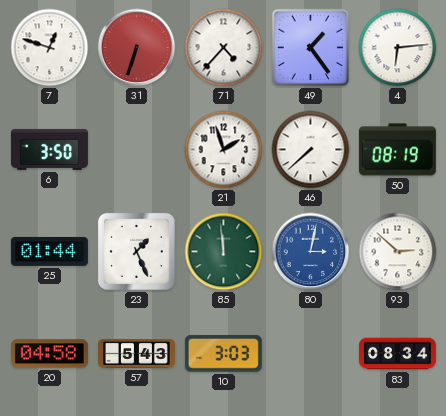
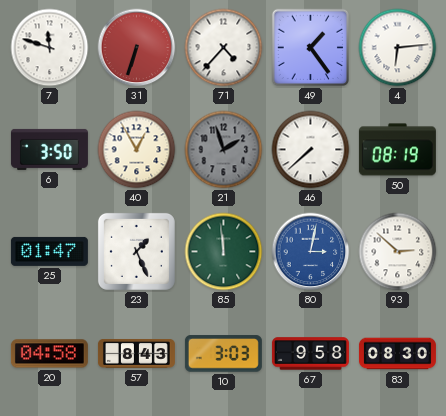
7: 12:48 -> 11:48
40: none -> 12:55
21 dial: white -> grey
25: 01:44 -> 01:47
57: 5:43 -> 8:43
67: none -> 9:58
83: 08:34 -> 08:30
